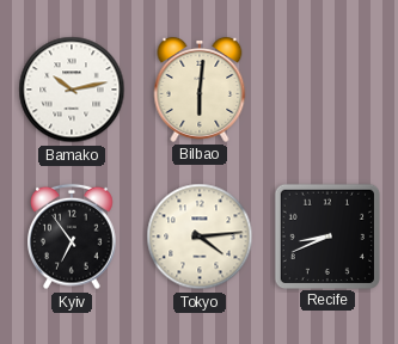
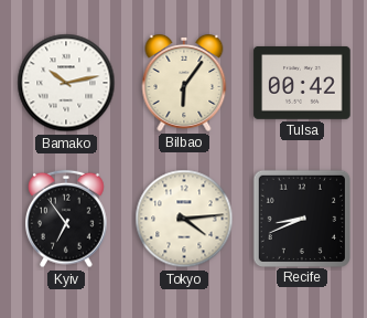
Bilbao: 6:01 -> 6:06
Tulsa: none -> 00:42
